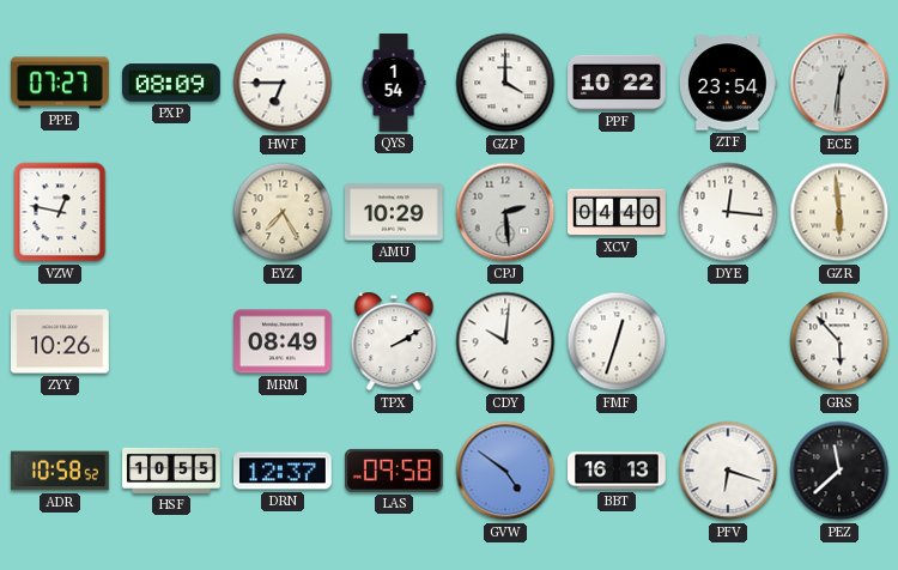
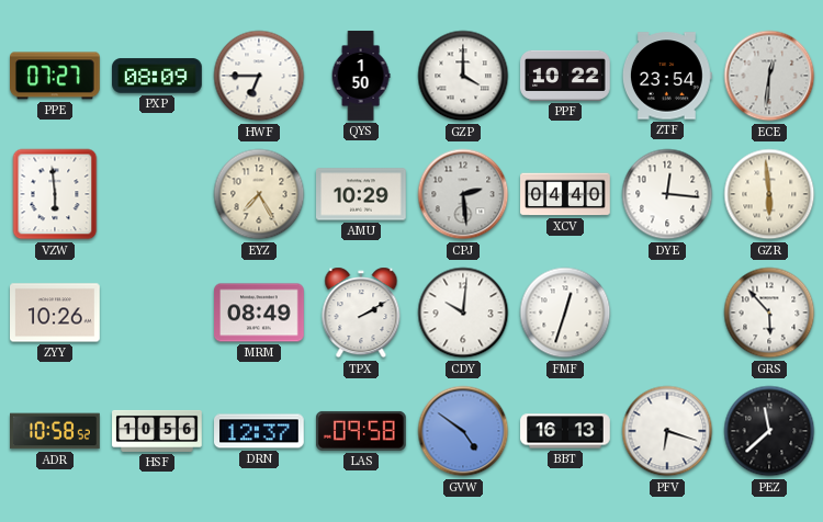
QYS: 1:54 -> 1:50
VZW: 12:47 -> 5:59
HSF: 10:55 -> 10:56
